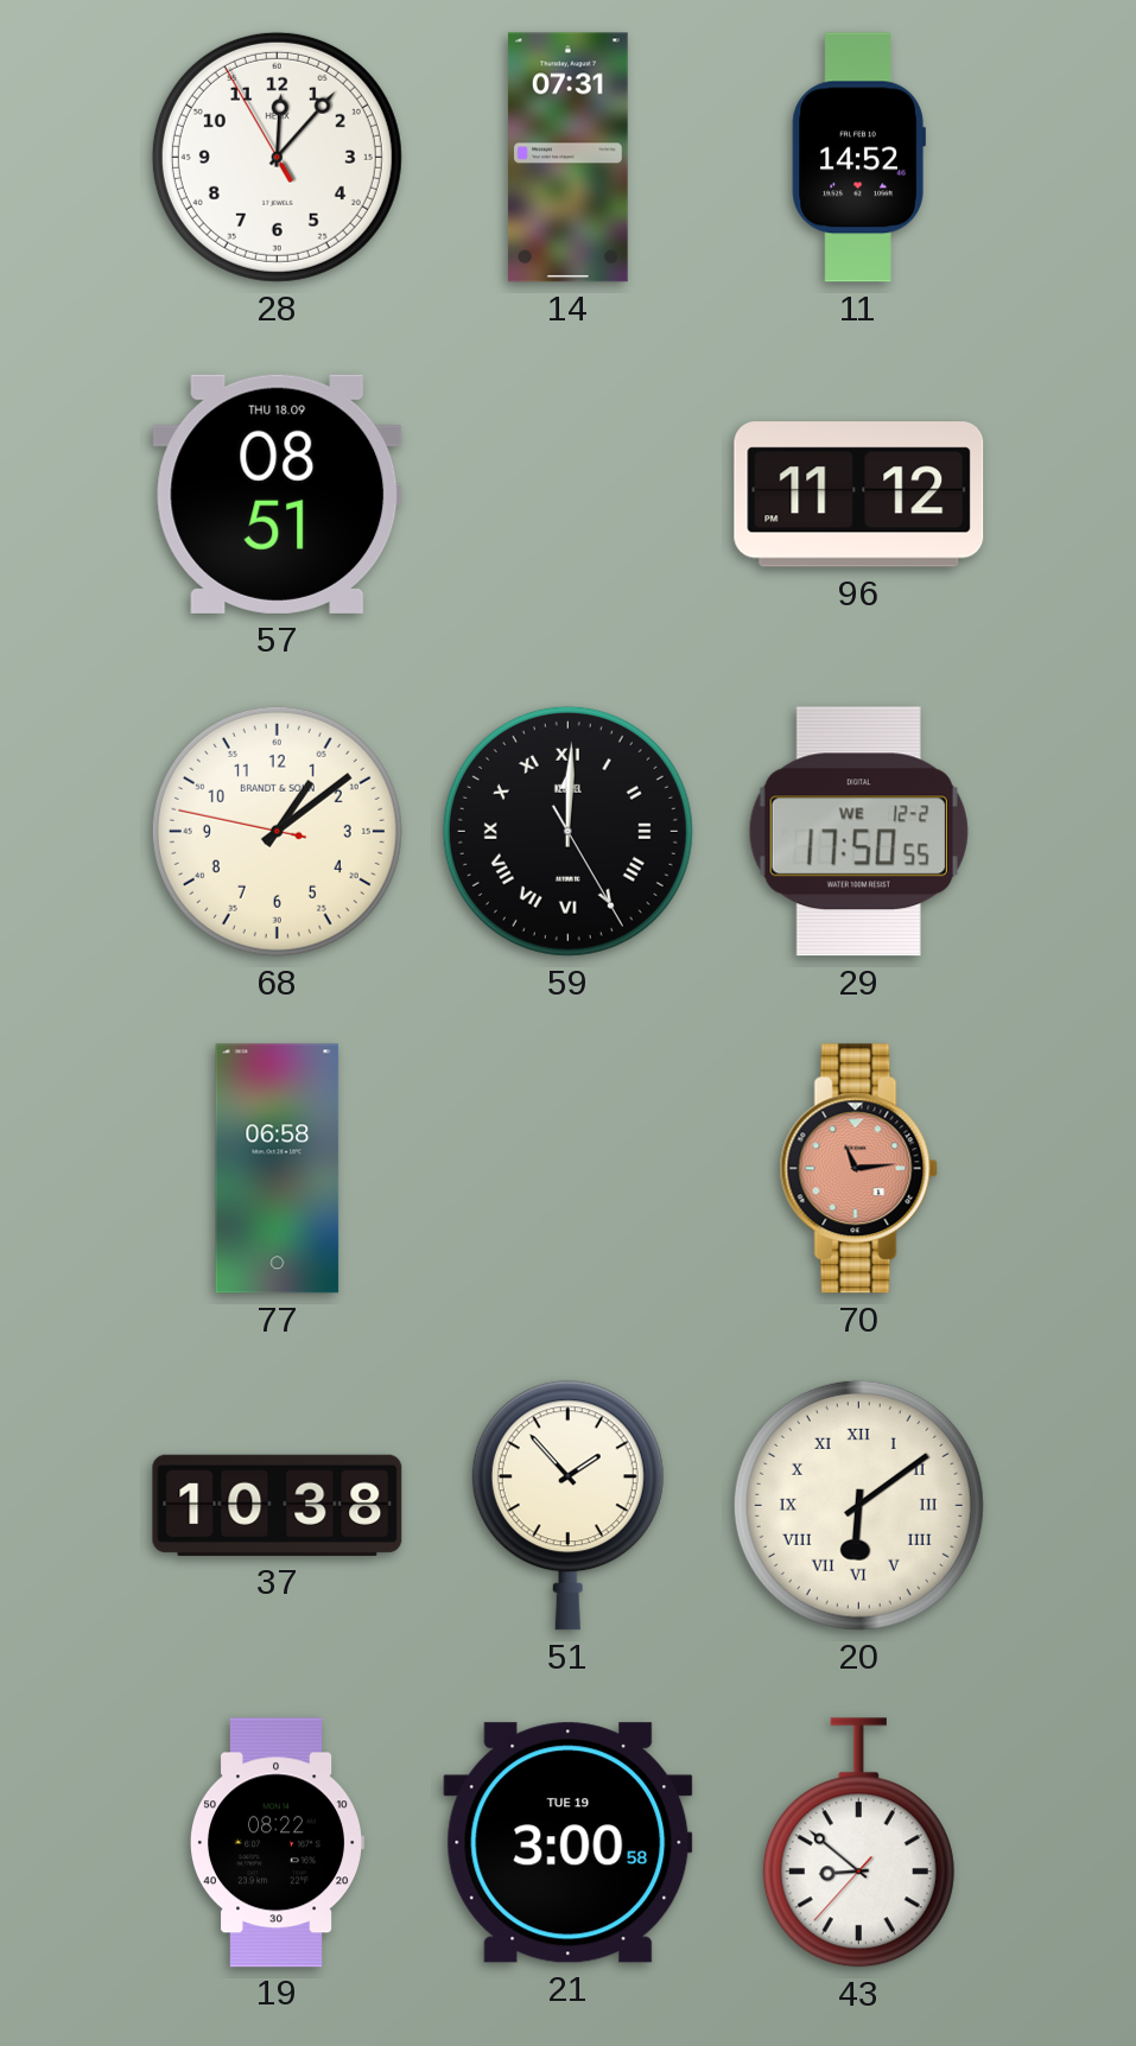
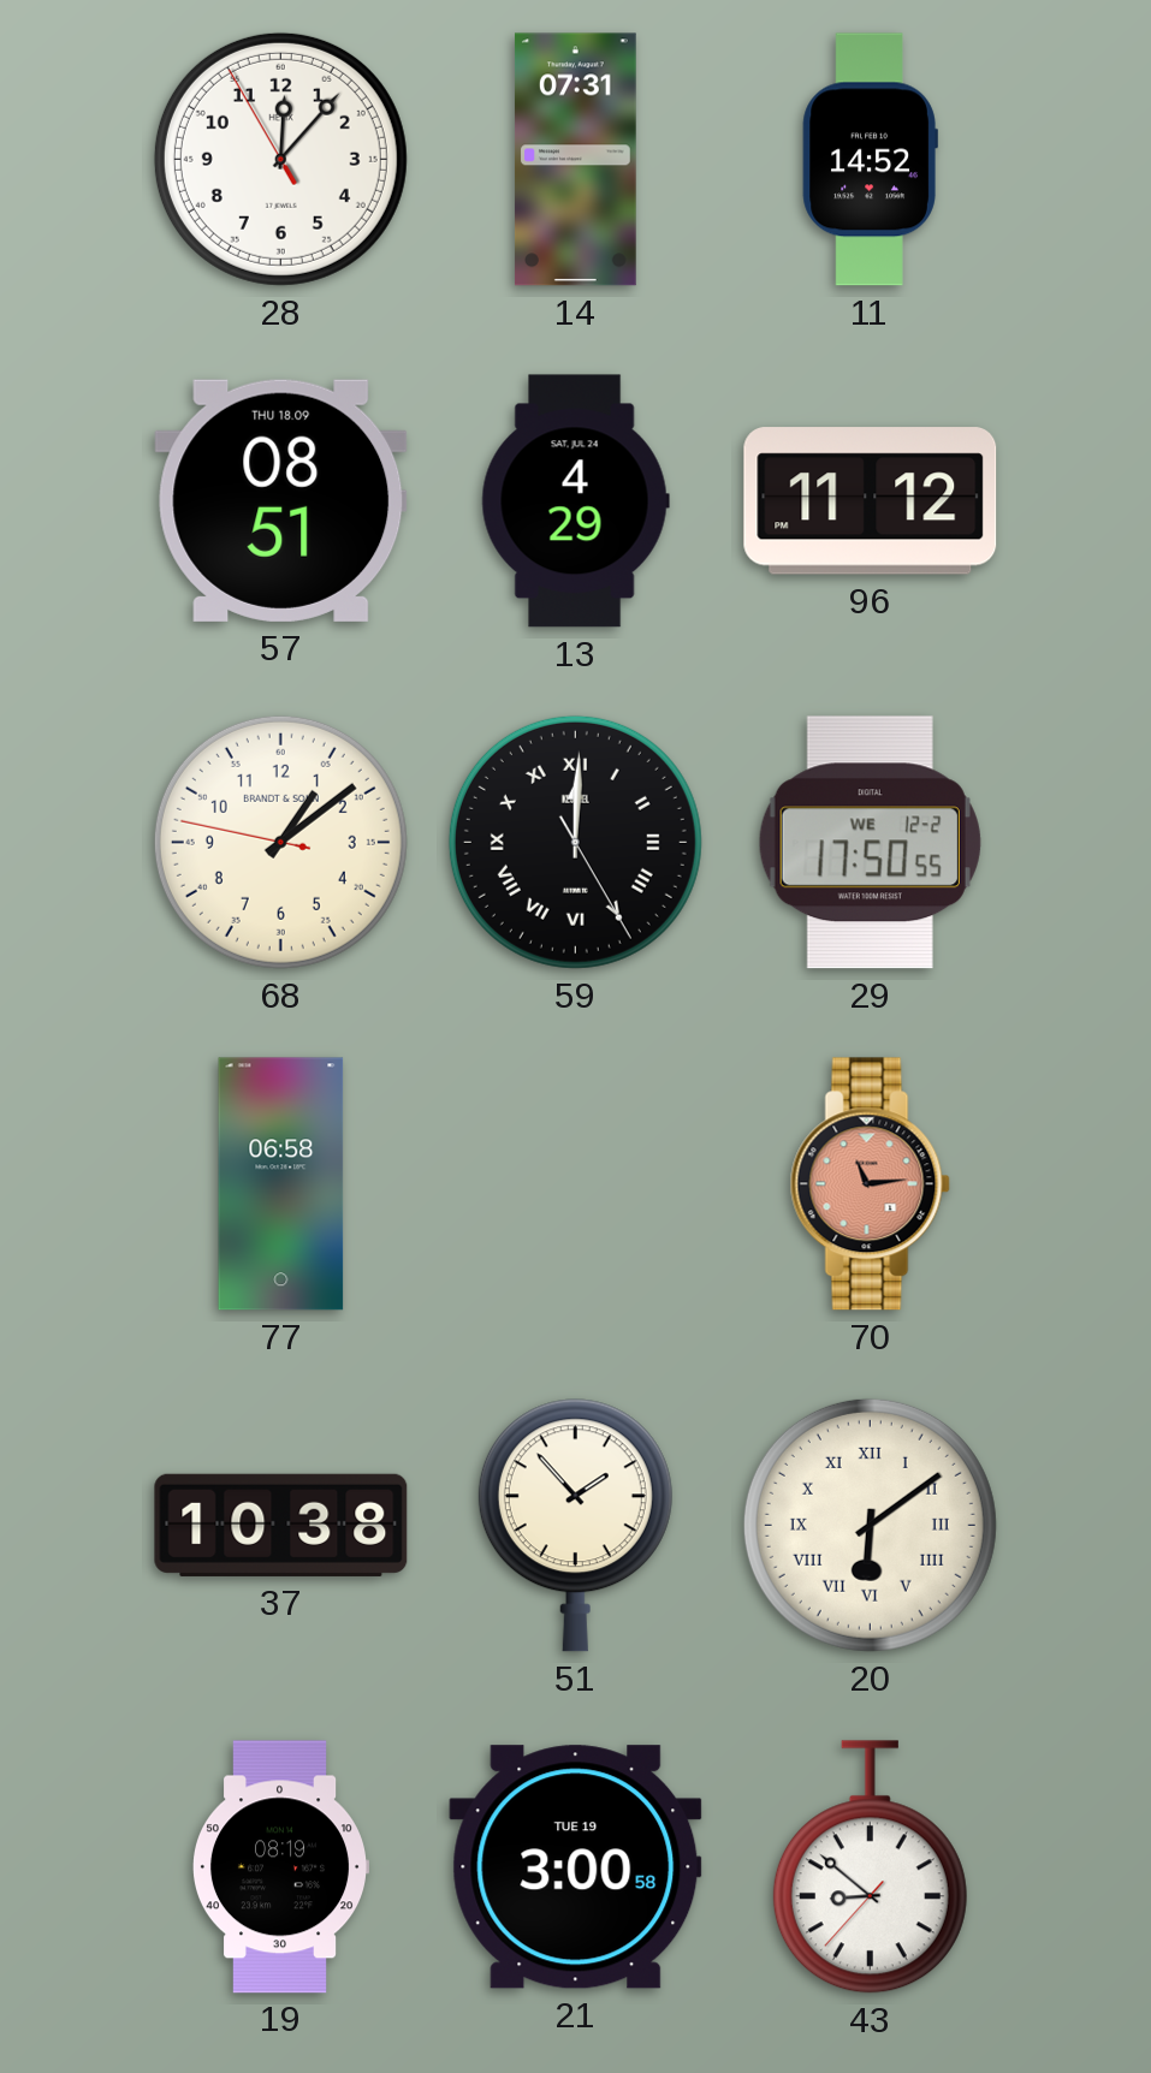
13: none -> 4:29
19: 08:22 -> 08:19
